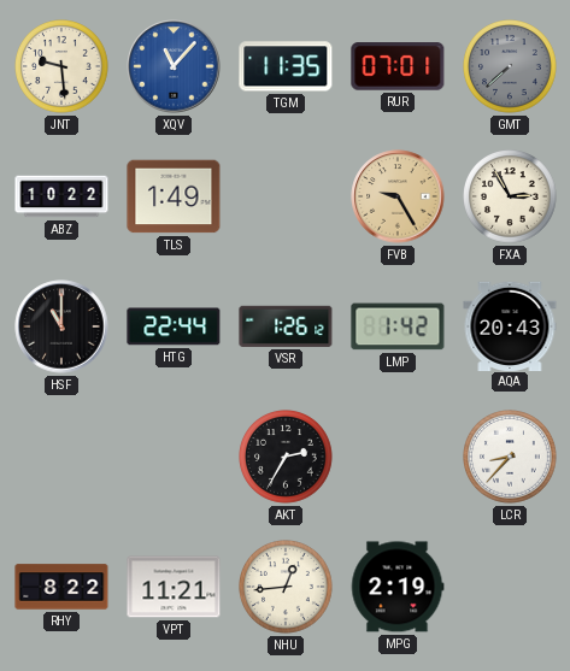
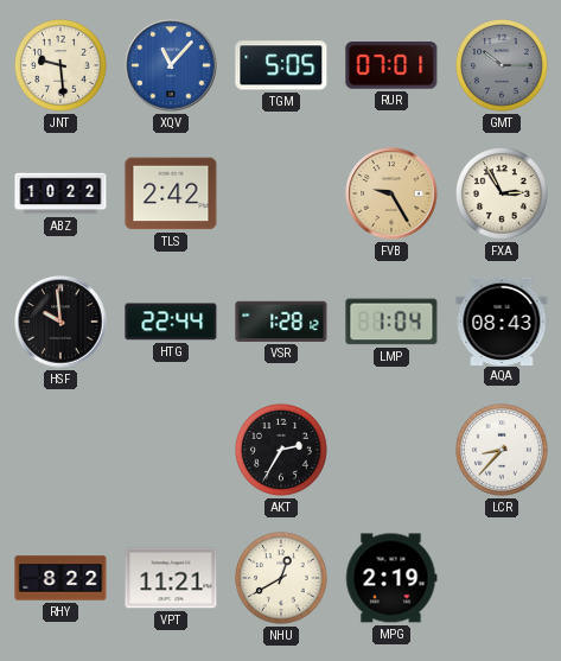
TGM: 11:35 -> 5:05
GMT: 7:38 -> 10:15
TLS: 1:49 -> 2:42
HSF: 11:00 -> 9:59
VSR: 1:26 -> 1:28
LMP: 1:42 -> 1:04
AQA: 20:43 -> 08:43
NHU: 12:44 -> 12:40
